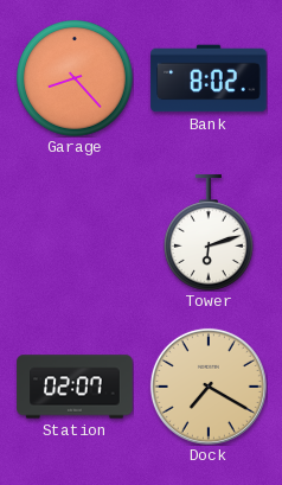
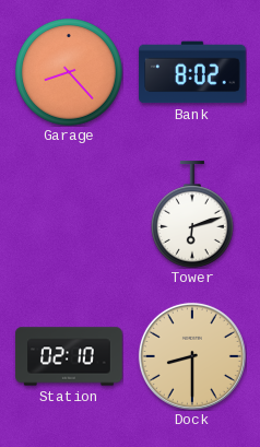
Station: 02:07 -> 02:10
Dock: 7:20 -> 8:30
